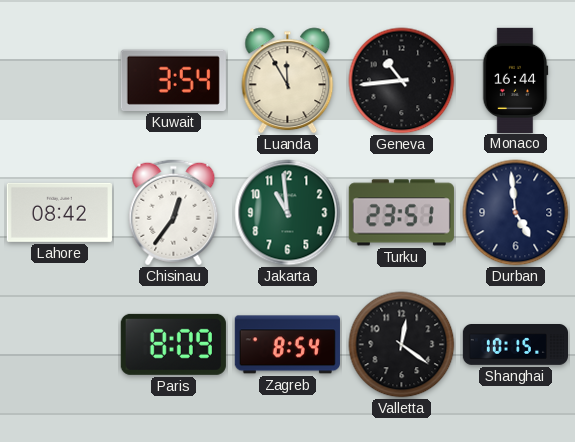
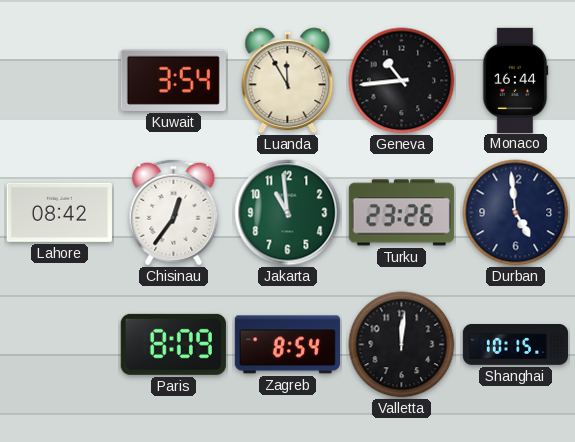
Turku: 23:51 -> 23:26
Valletta: 12:21 -> 12:01
